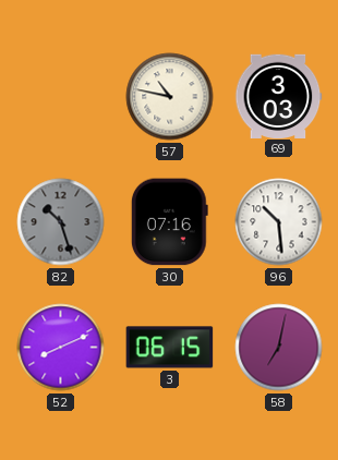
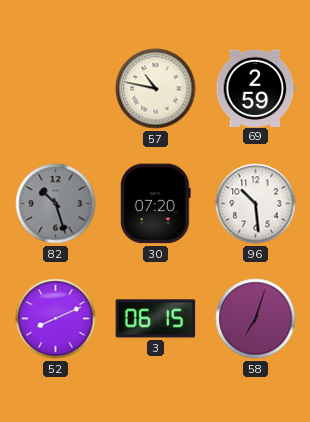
69: 3:03 -> 2:59
30: 07:16 -> 07:20
58: 7:02 -> 7:03
